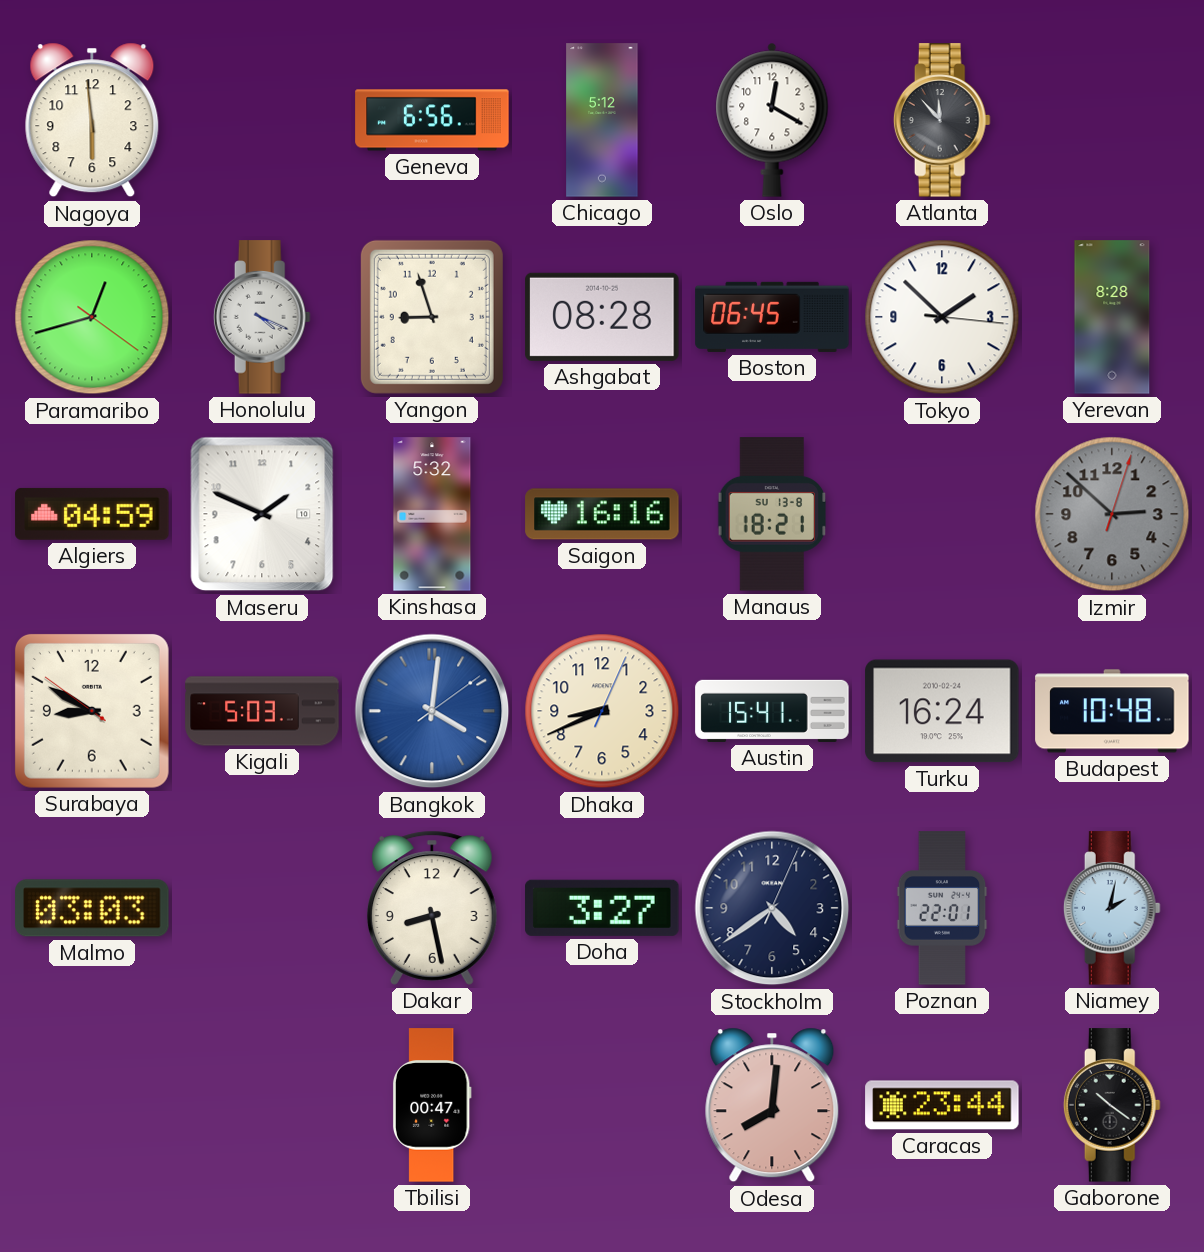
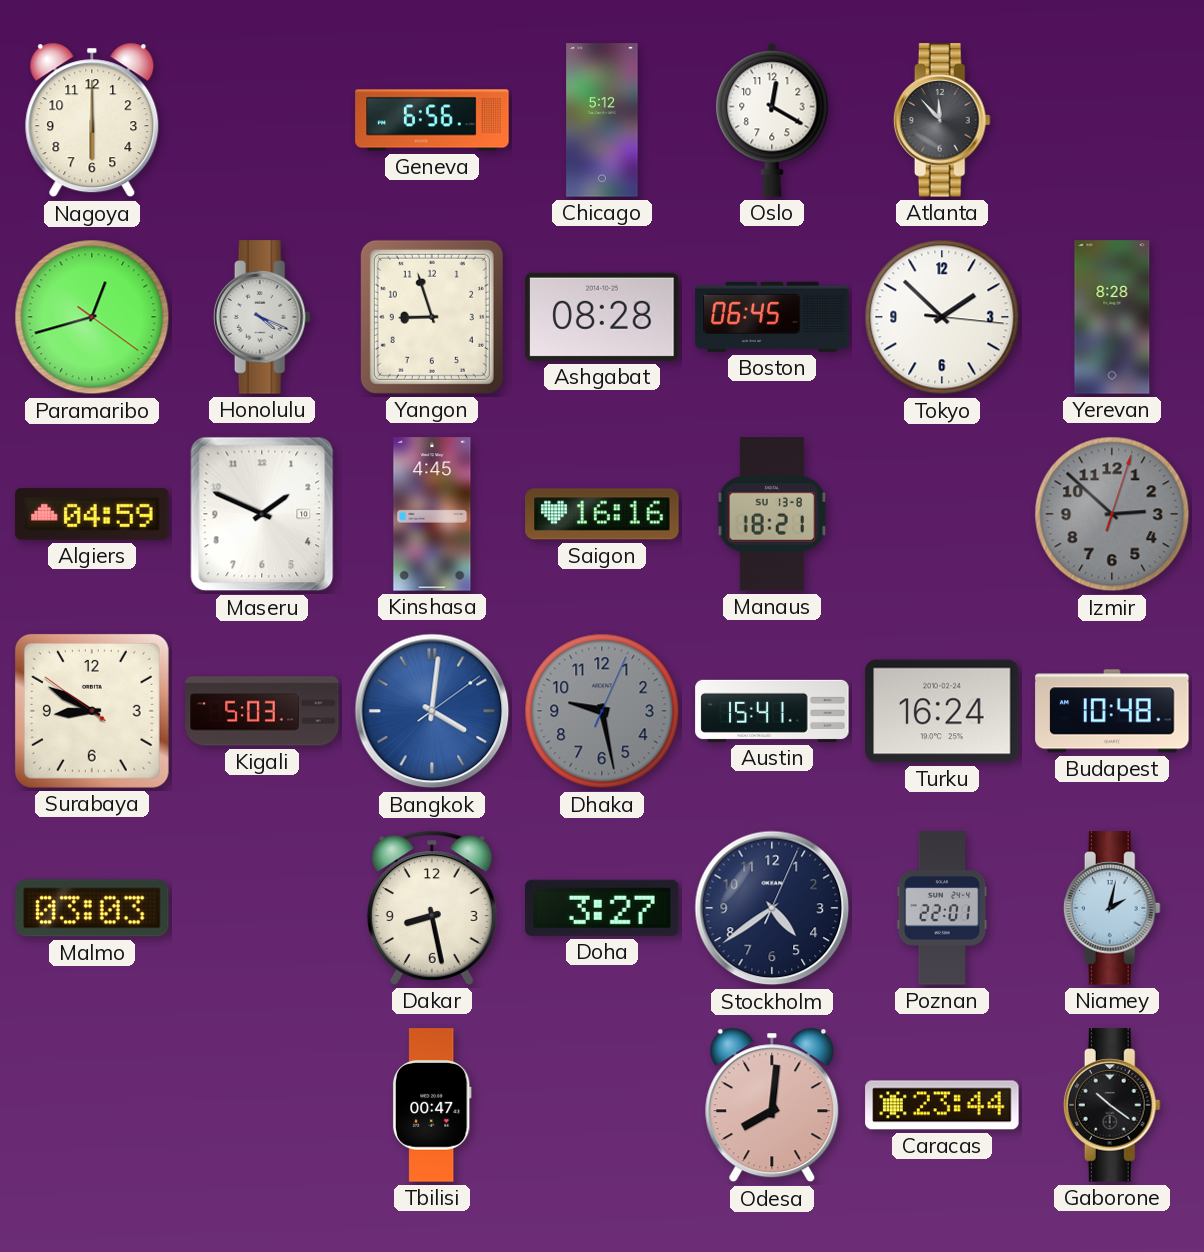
Nagoya: 5:59 -> 6:00
Kinshasa: 5:32 -> 4:45
Dhaka: 8:41 -> 9:28
Dhaka dial: cream -> grey
